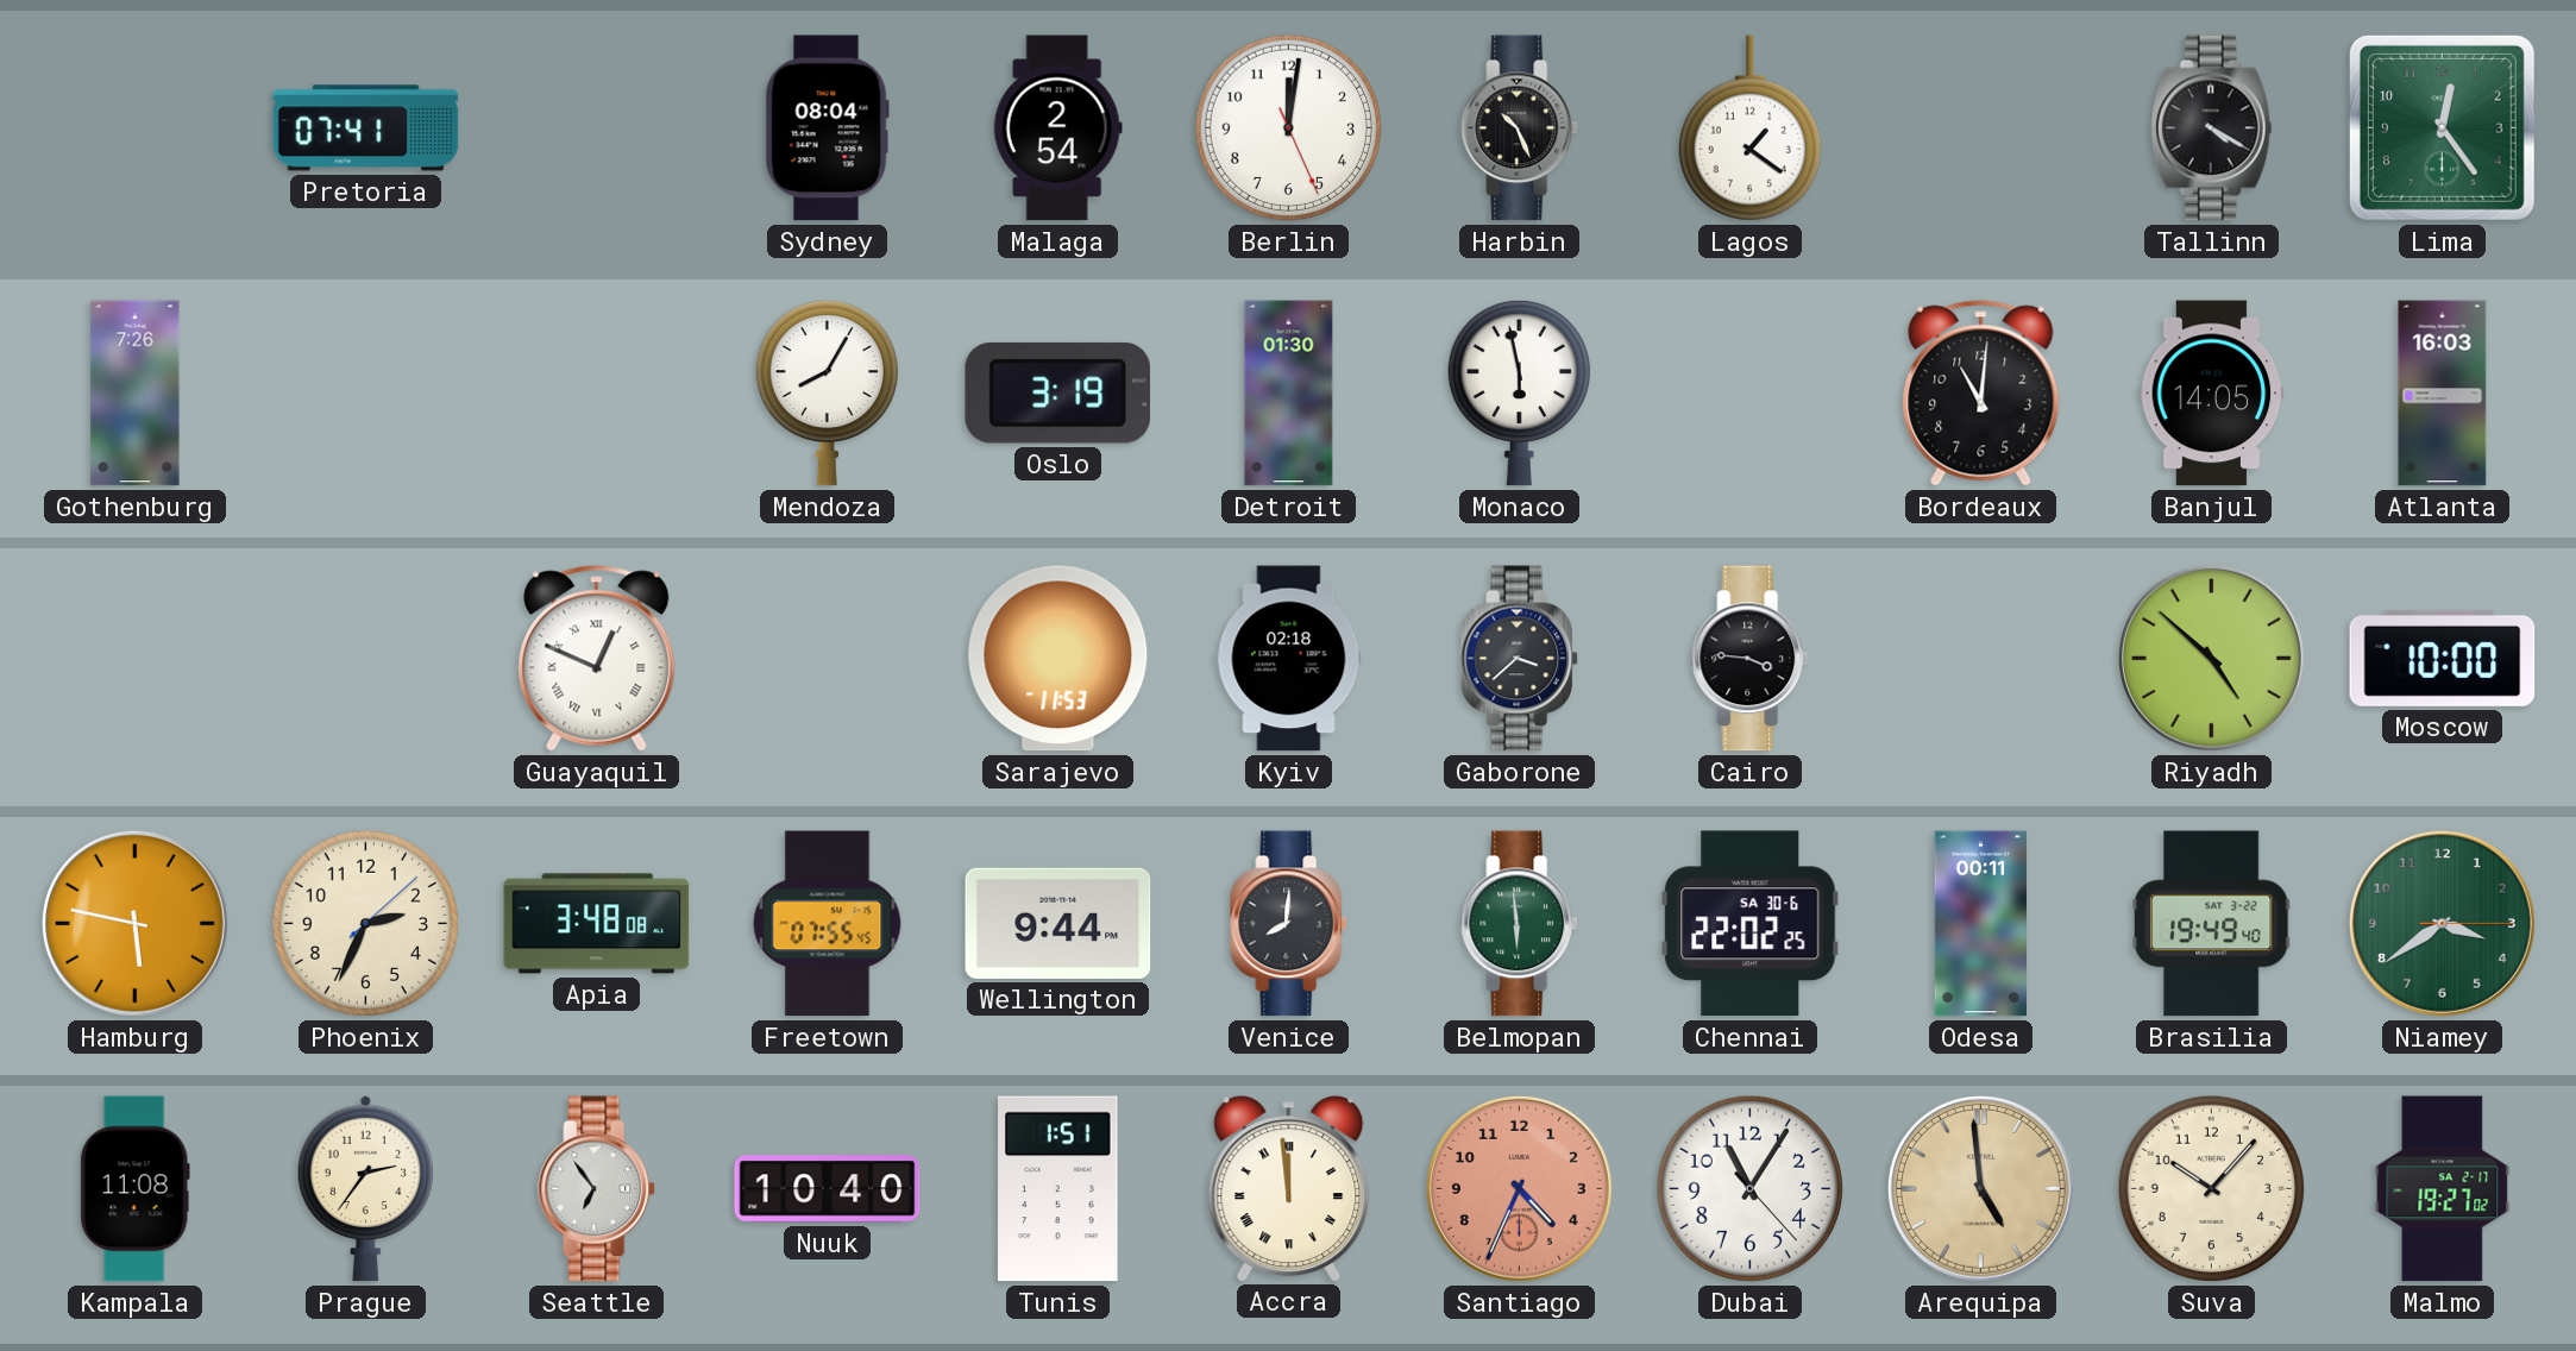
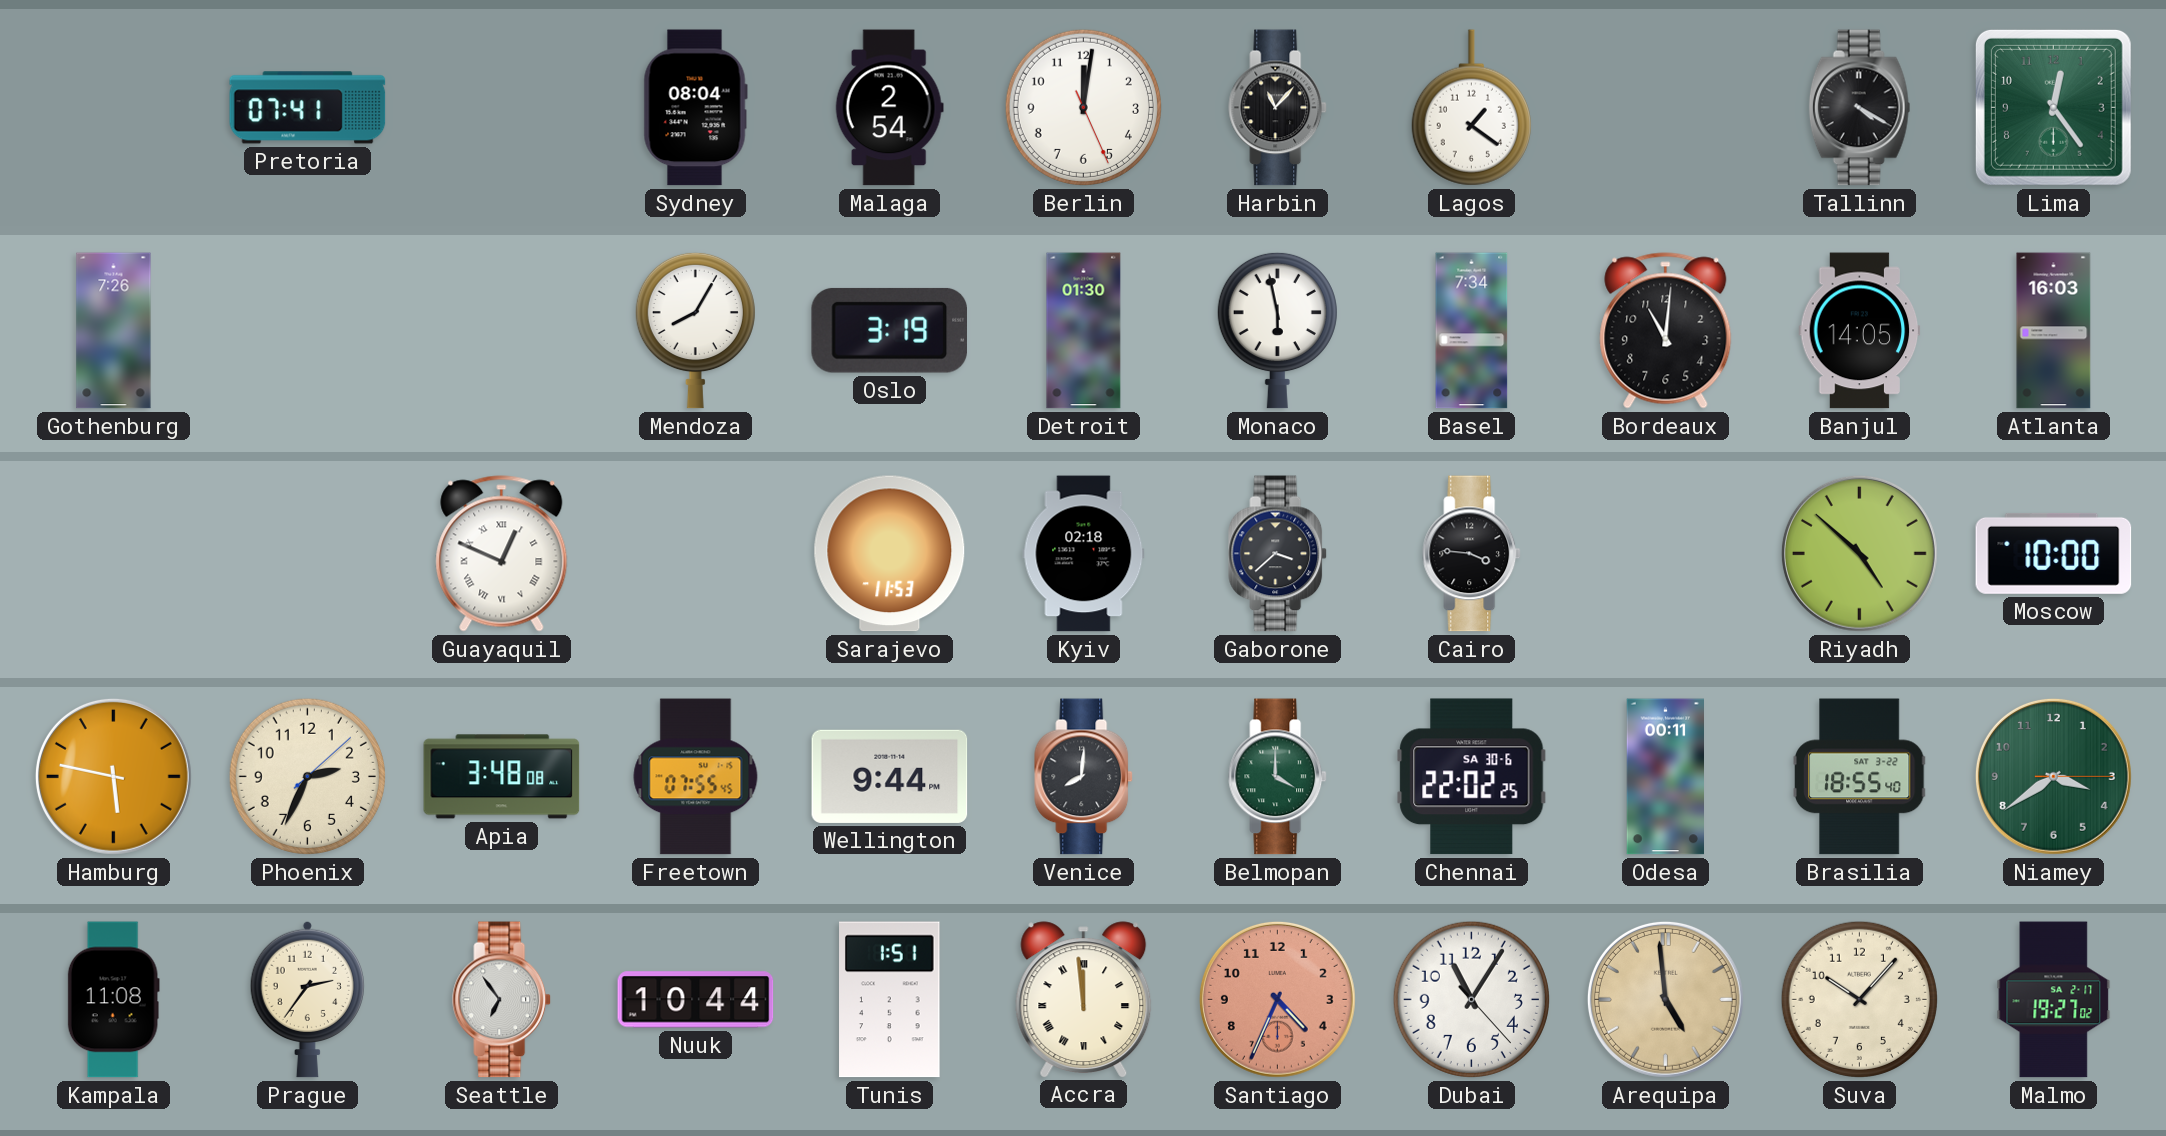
Harbin: 10:26 -> 11:07
Basel: none -> 7:34
Belmopan: 5:59 -> 4:00
Brasilia: 19:49 -> 18:55
Nuuk: 10:40 -> 10:44
